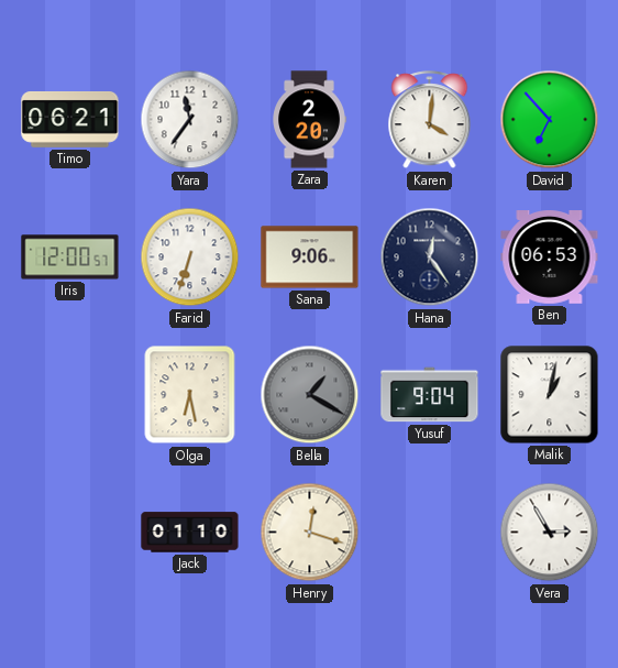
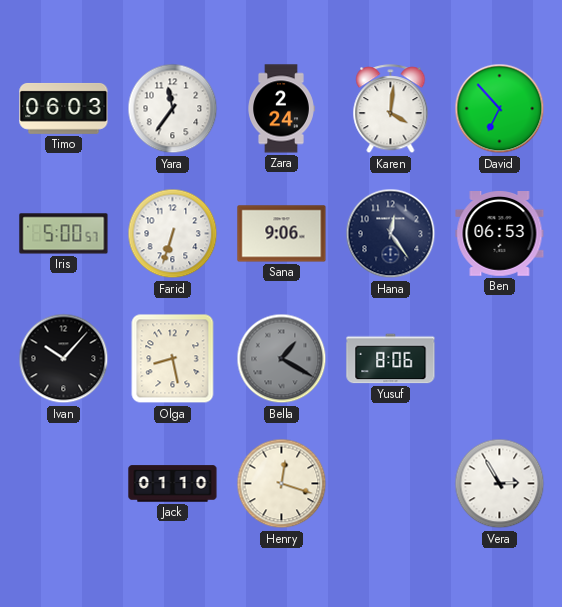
Timo: 06:21 -> 06:03
Zara: 2:20 -> 2:24
Iris: 12:00 -> 5:00
Ivan: none -> 10:07
Olga: 6:28 -> 8:28
Yusuf: 9:04 -> 8:06
Malik: 1:02 -> none
